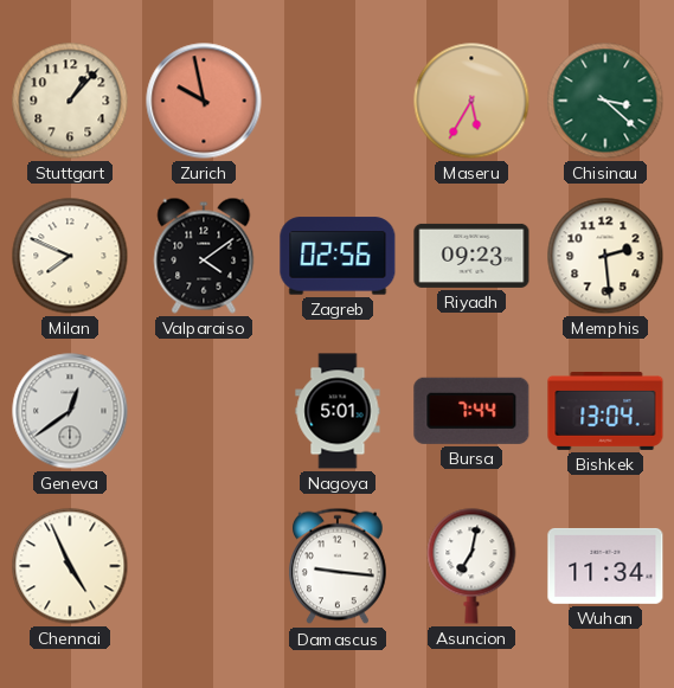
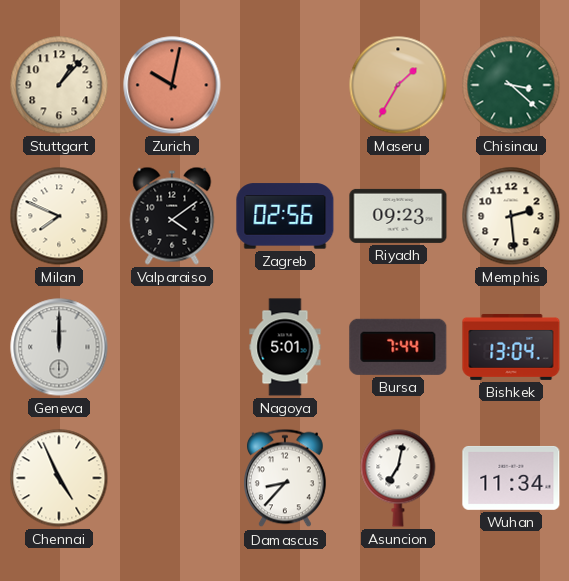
Zurich: 9:58 -> 10:02
Maseru: 5:35 -> 1:35
Geneva: 12:39 -> 12:00
Damascus: 9:16 -> 8:37
